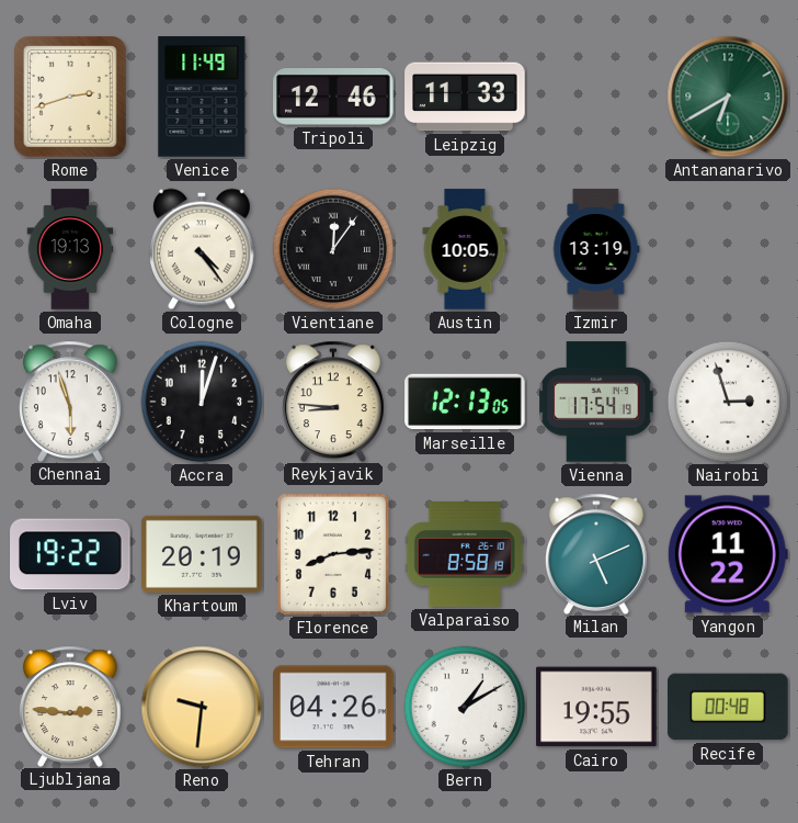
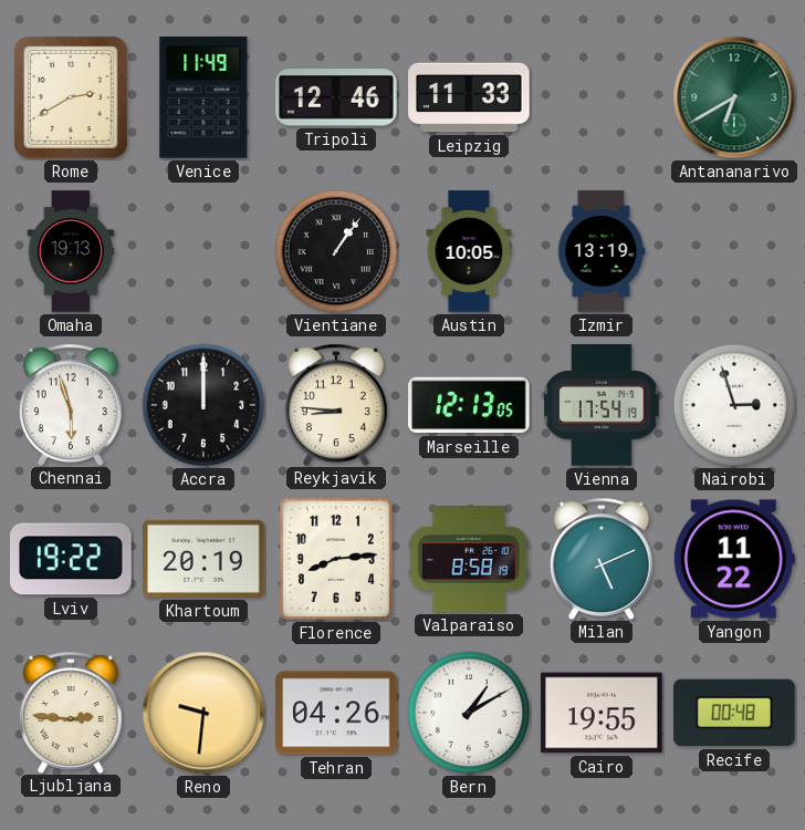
Rome: 2:42 -> 2:40
Cologne: 4:24 -> none
Vientiane: 12:06 -> 1:06
Accra: 12:03 -> 12:00
